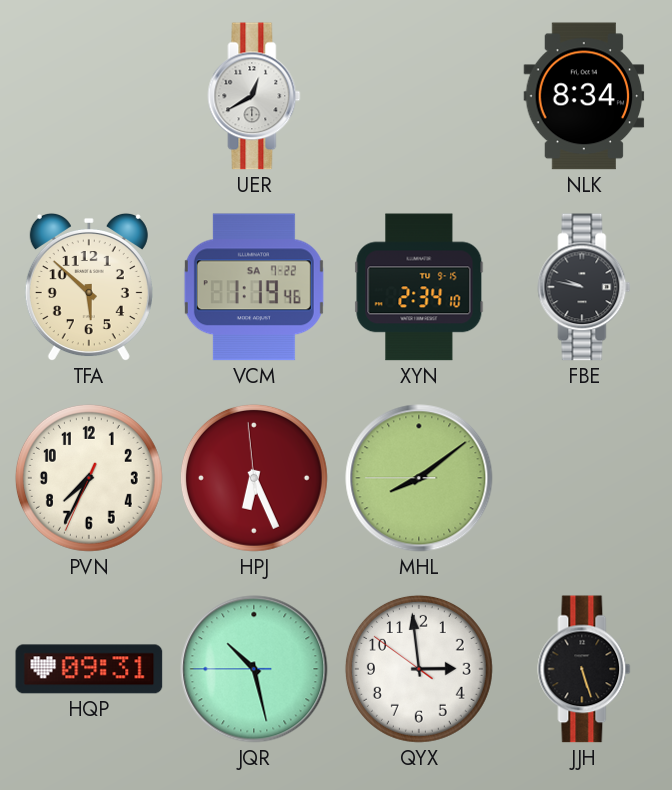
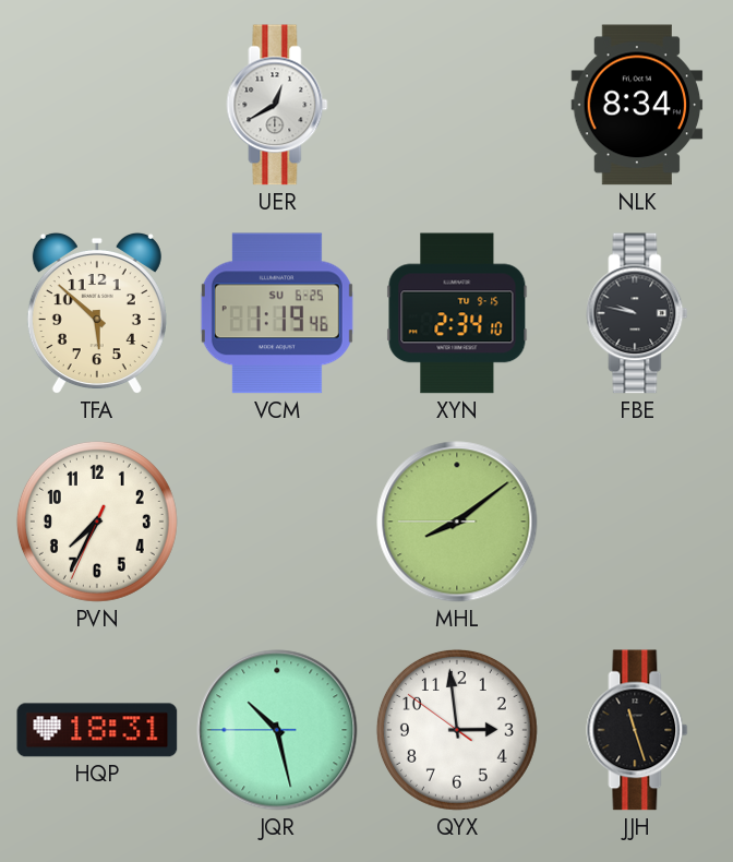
VCM date: SA 7-22 -> SU 6-25
HPJ: 6:25 -> none
HQP: 09:31 -> 18:31
JJH: 5:27 -> 11:27
